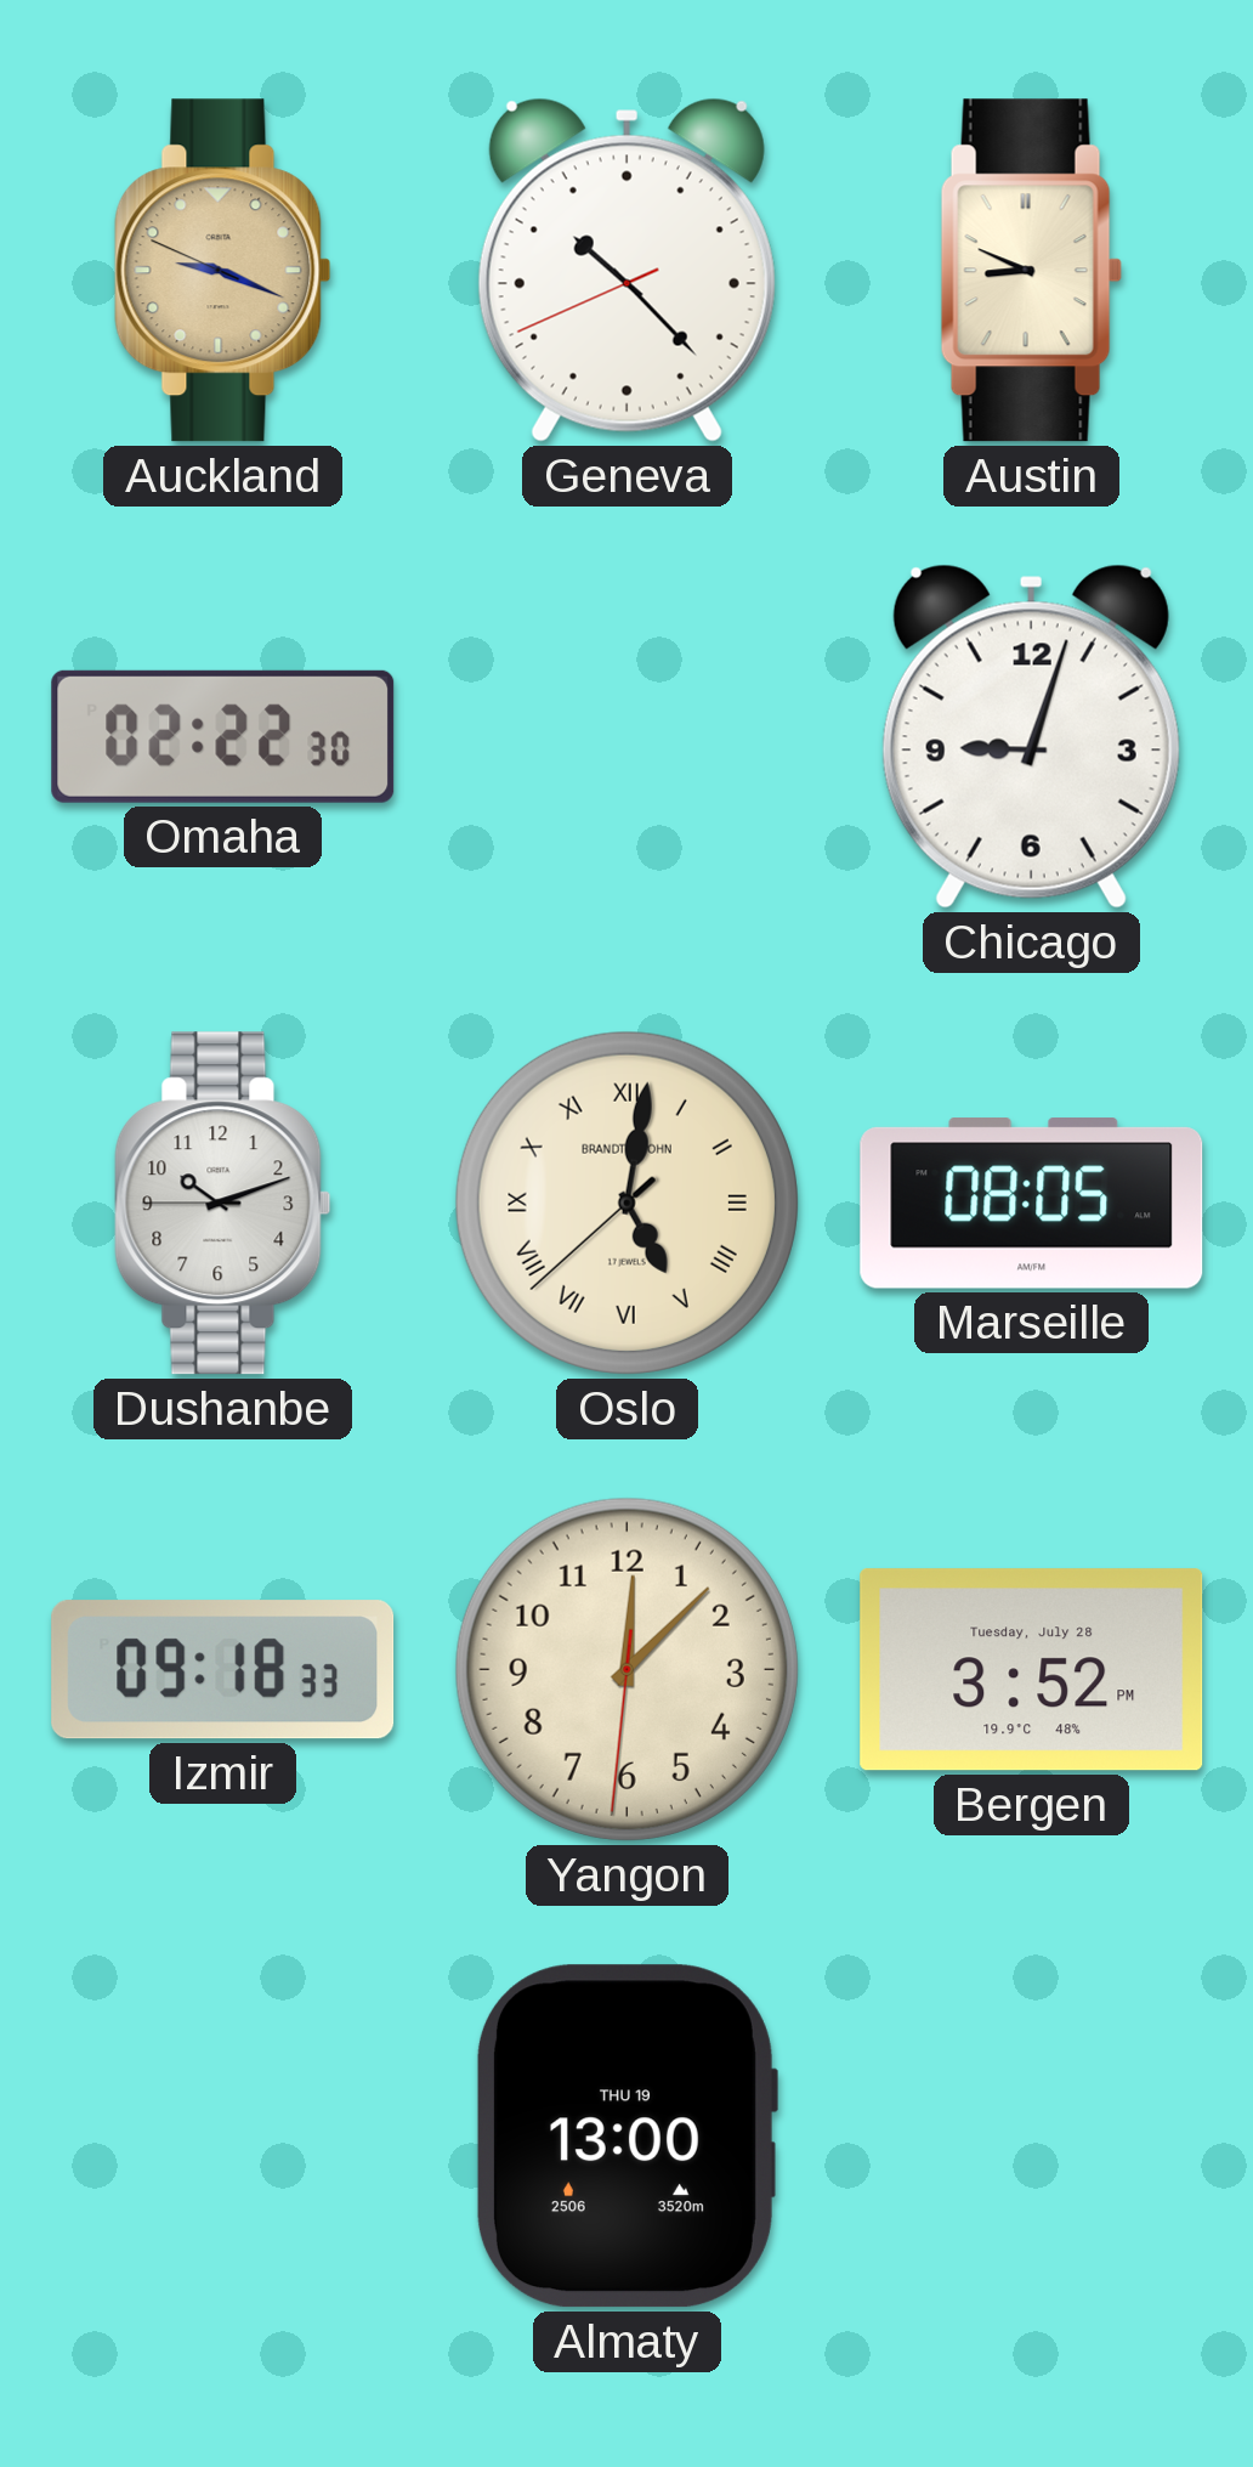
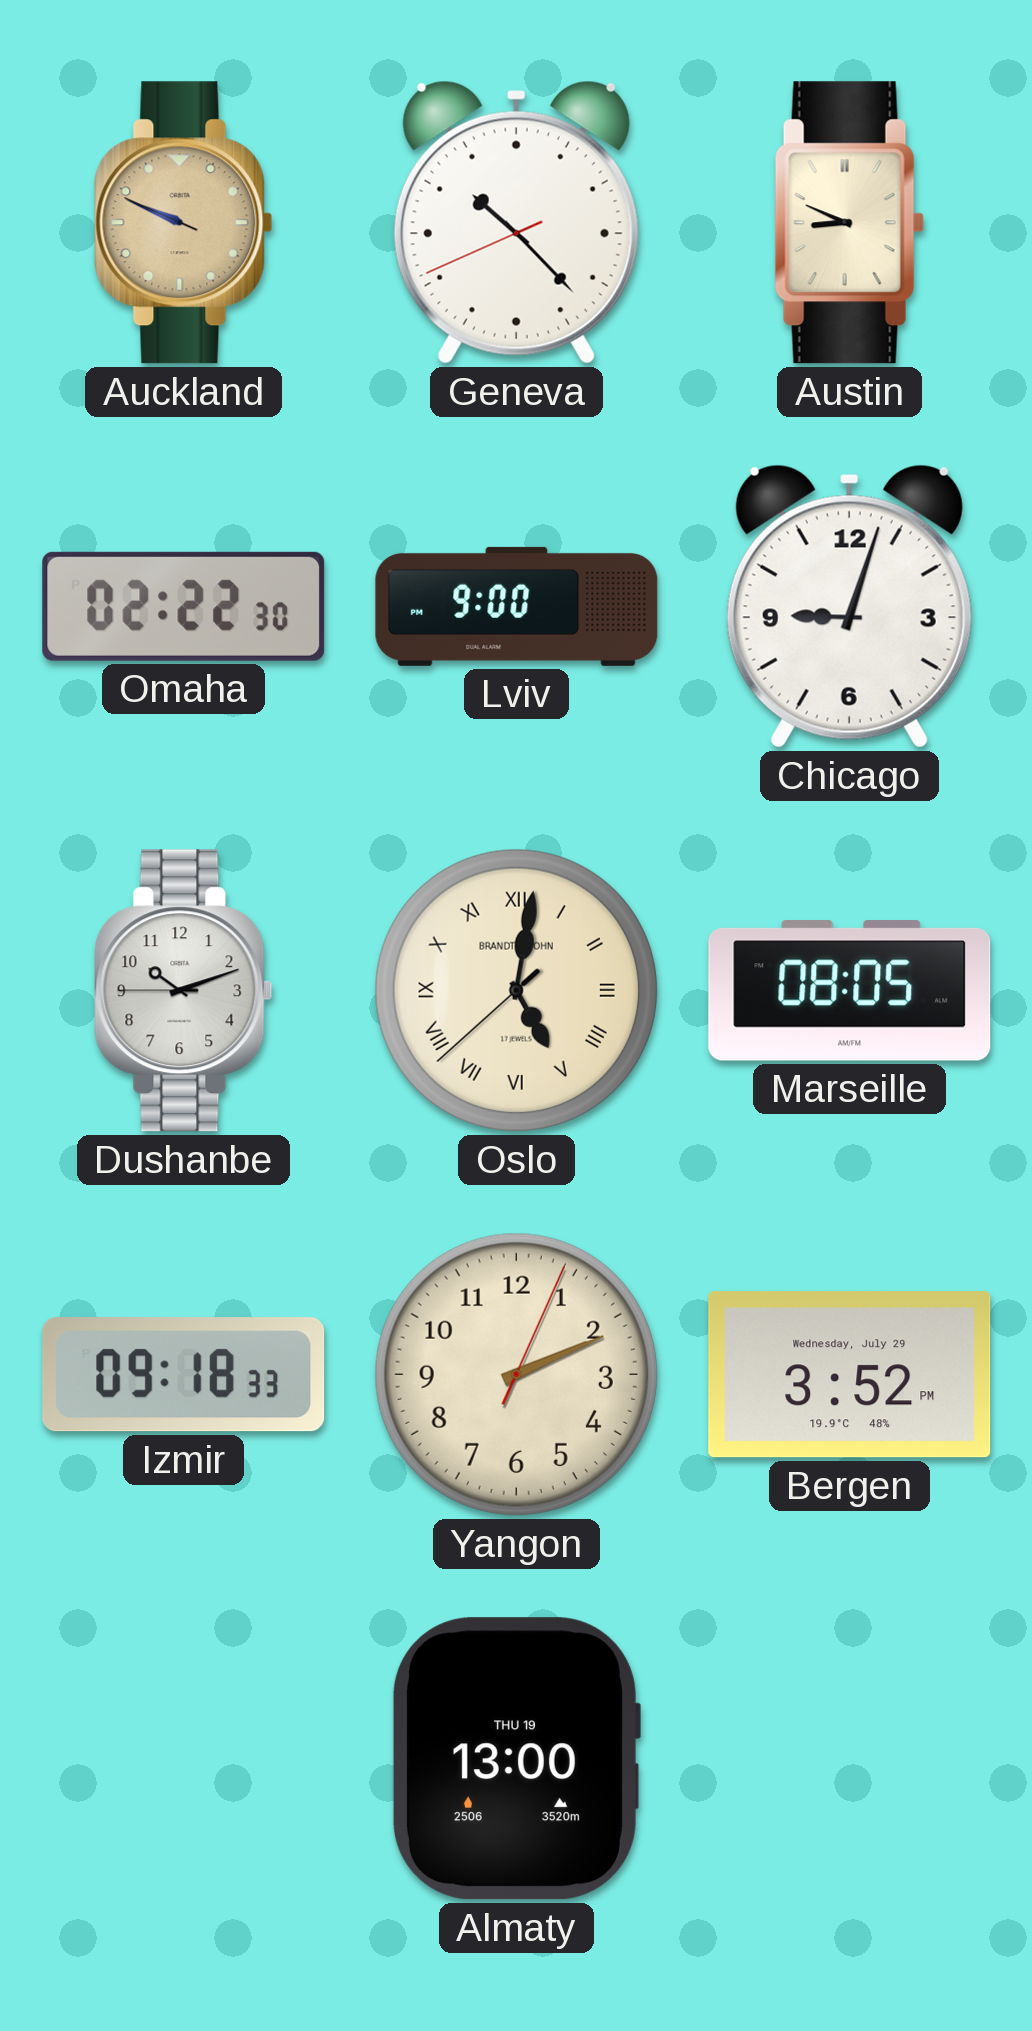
Auckland: 9:18 -> 9:48
Lviv: none -> 9:00
Yangon: 12:07 -> 2:11
Bergen date: Tuesday, July 28 -> Wednesday, July 29
